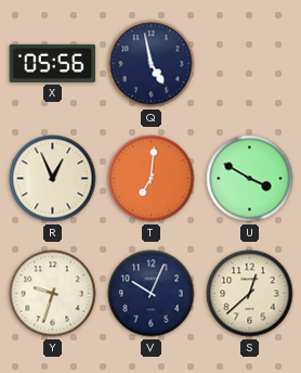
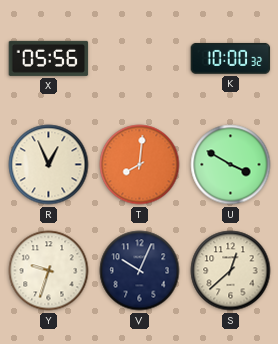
Q: 4:58 -> none
K: none -> 10:00
T: 7:01 -> 8:01
